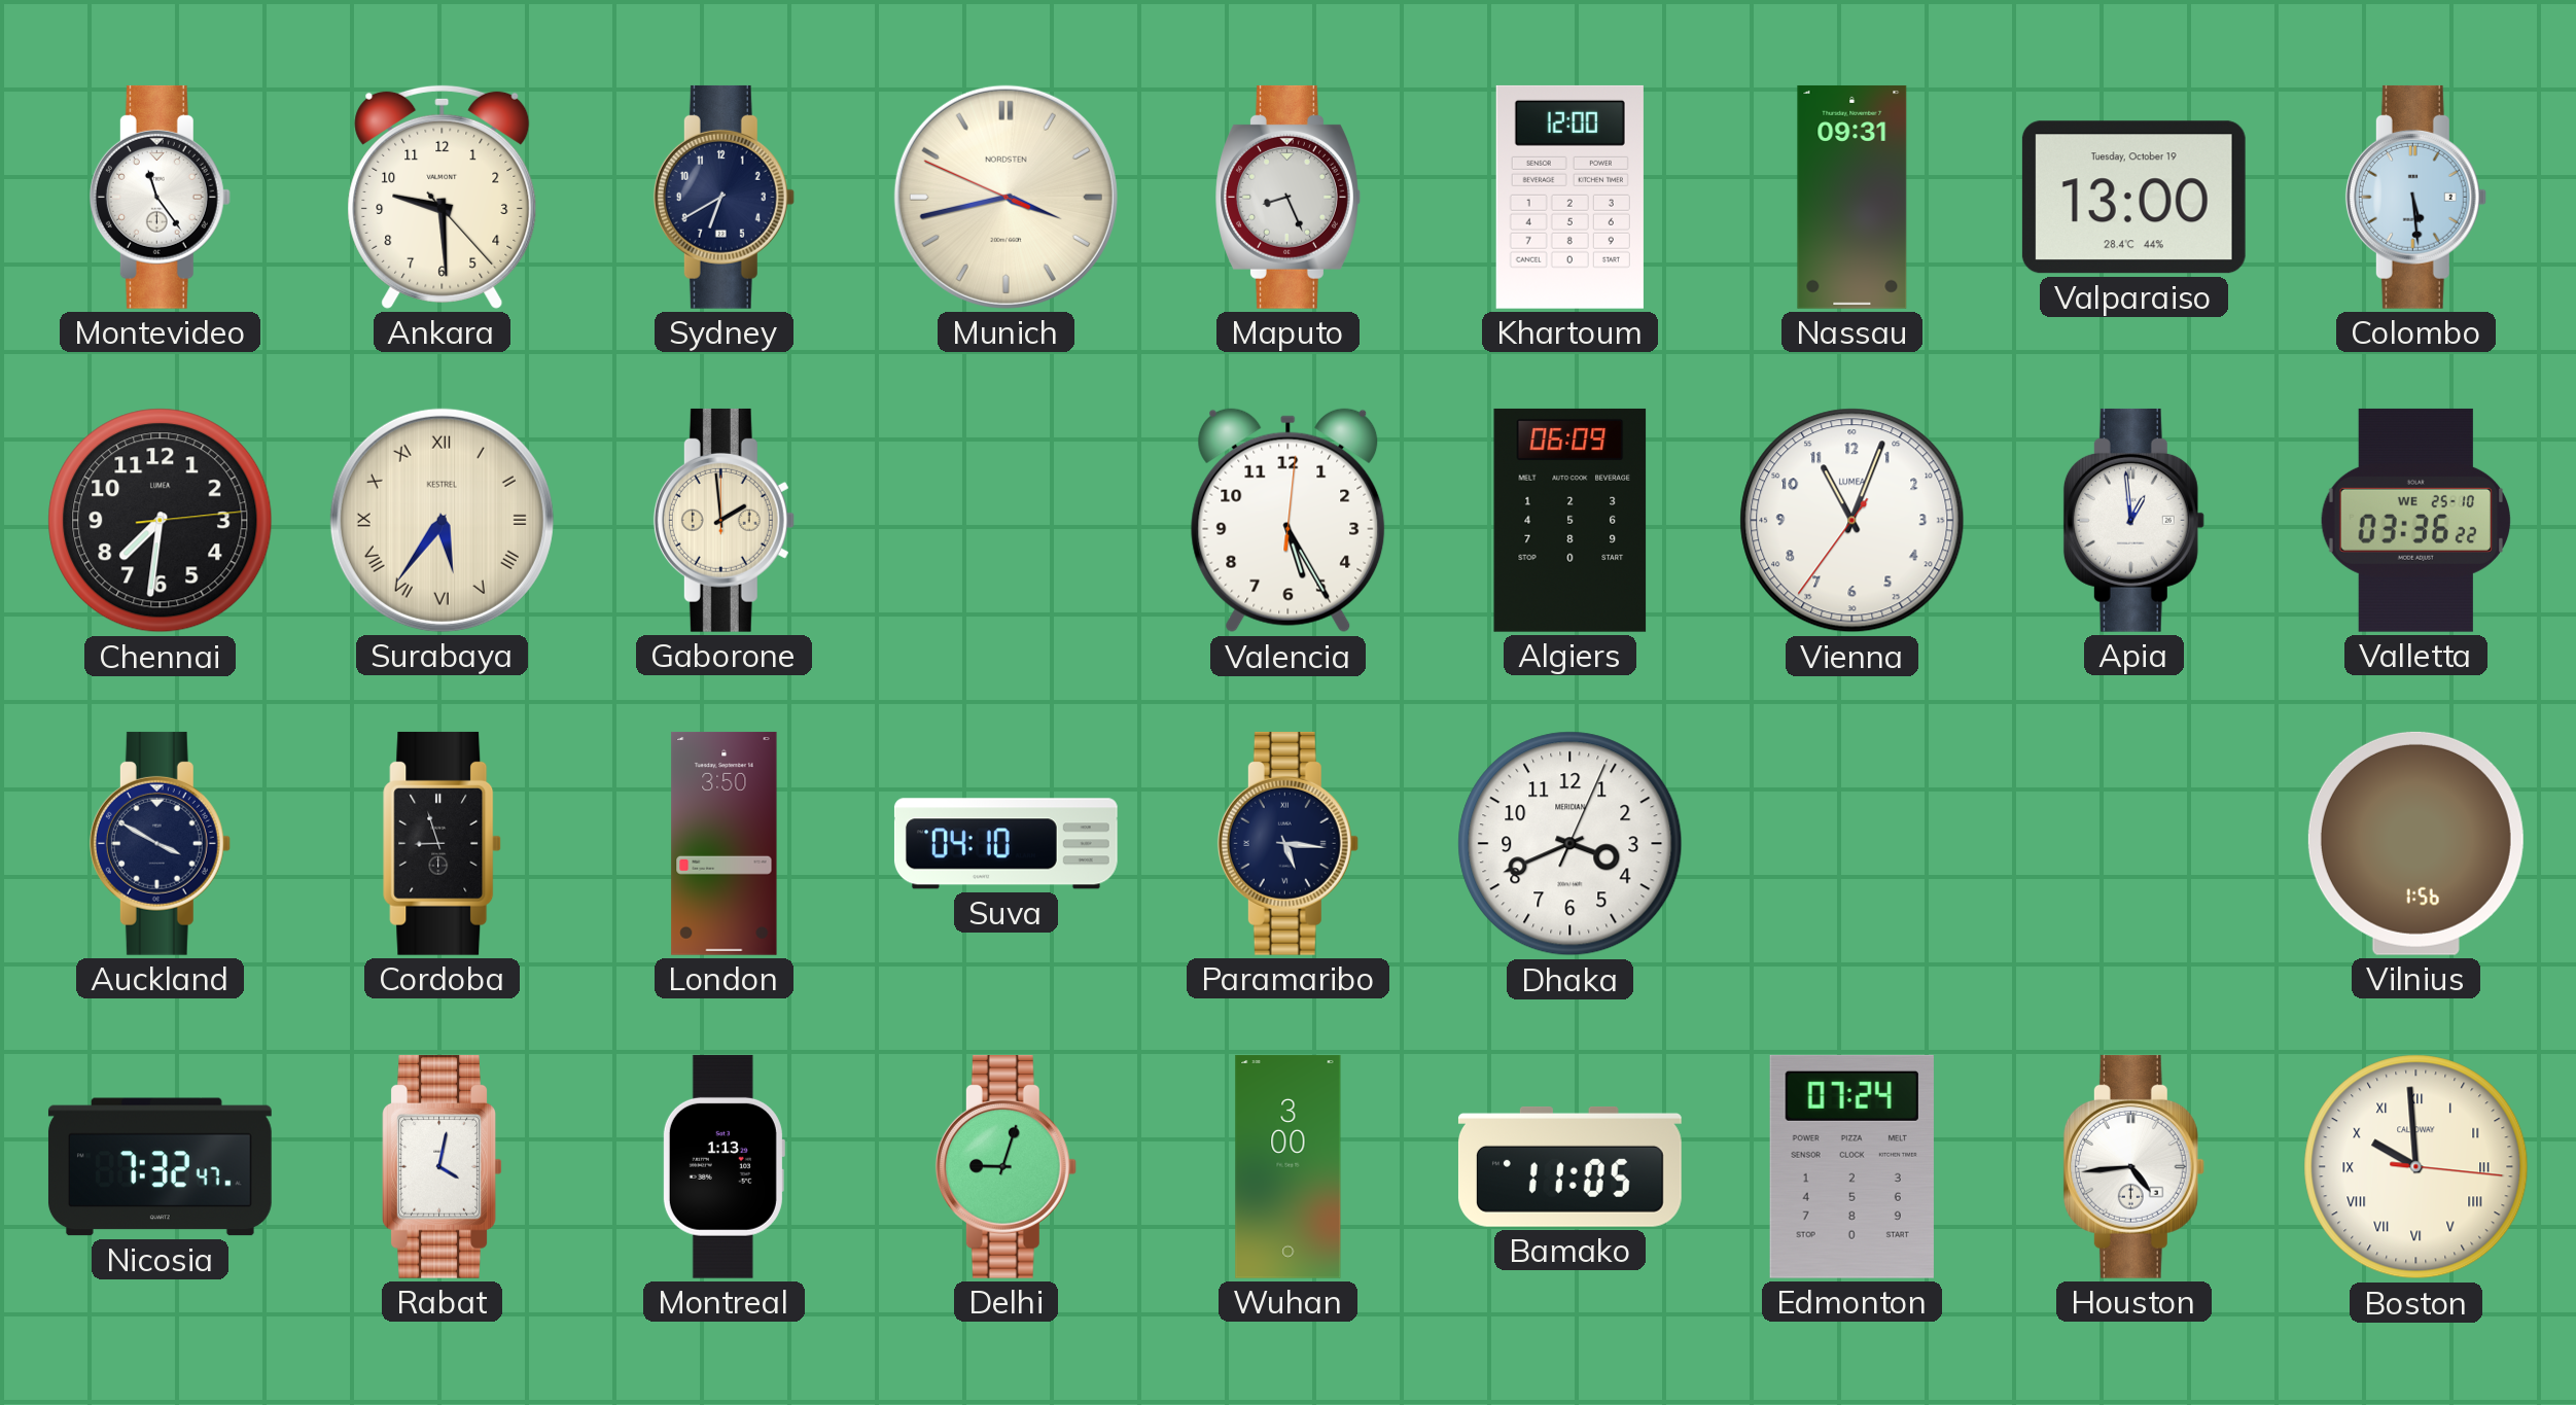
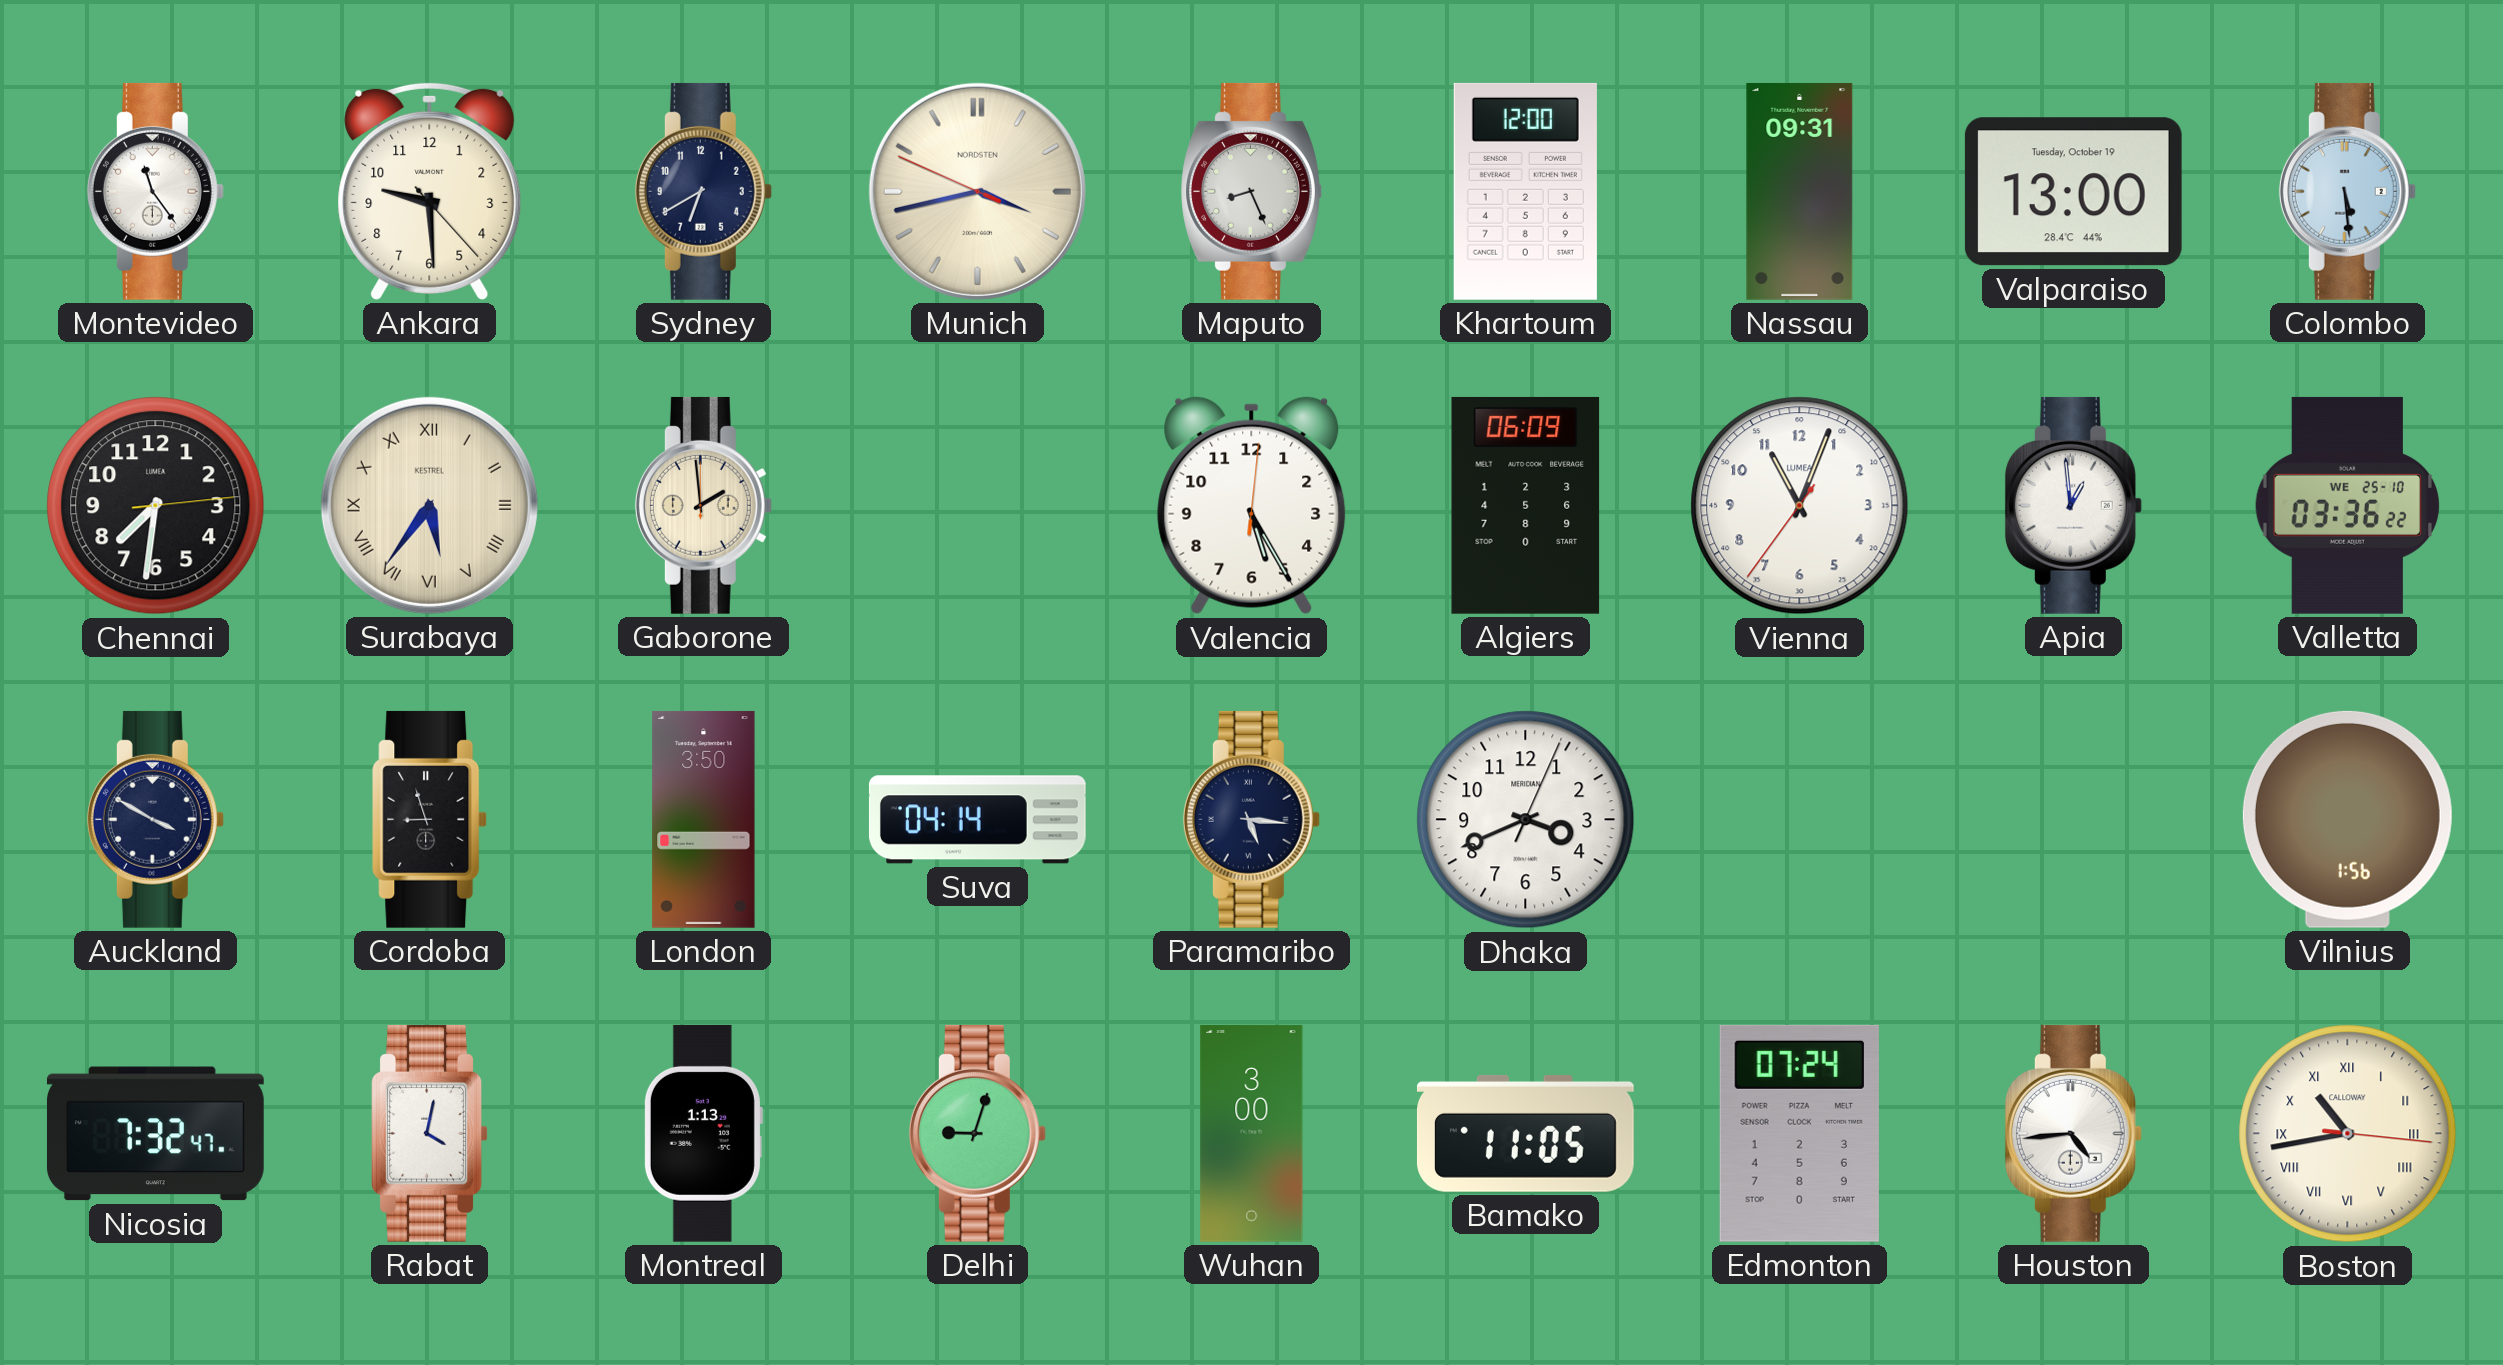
Suva: 04:10 -> 04:14
Boston: 9:59 -> 10:43
